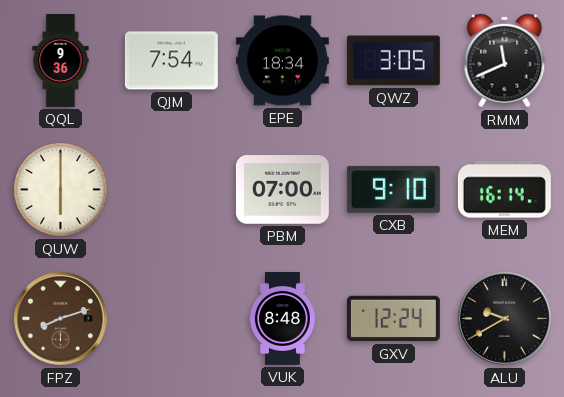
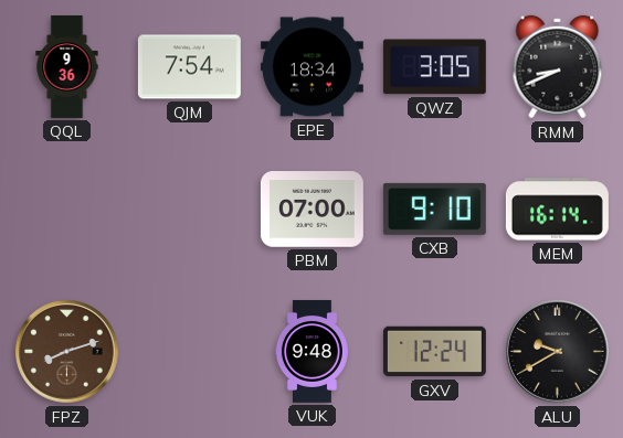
RMM: 11:41 -> 8:41
QUW: 6:00 -> none
VUK: 8:48 -> 9:48
